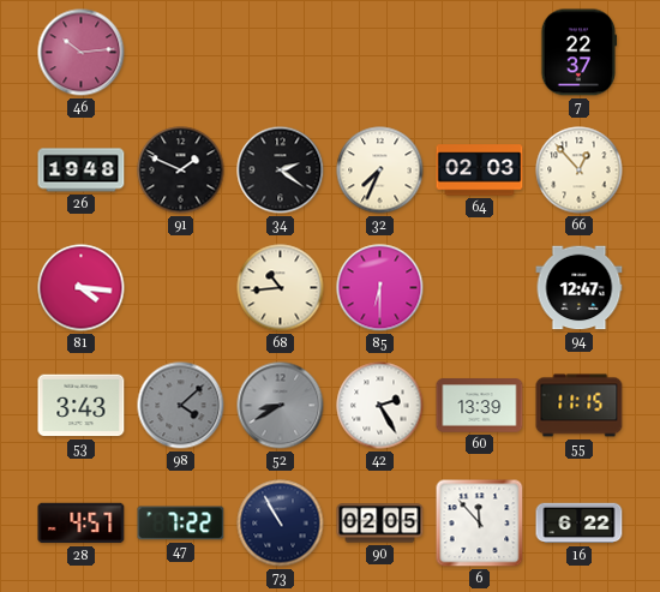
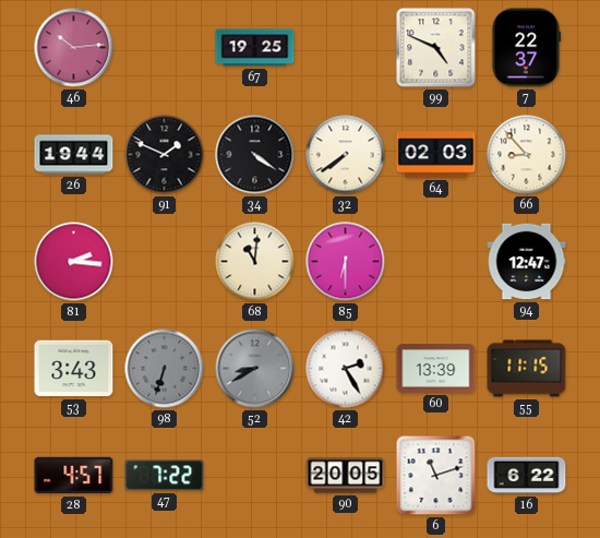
67: none -> 19:25
99: none -> 4:49
26: 19:48 -> 19:44
34: 2:21 -> 4:21
32: 7:34 -> 7:39
66: 12:53 -> 8:53
81: 4:16 -> 2:16
68: 10:44 -> 11:01
98: 4:08 -> 6:33
73: 10:55 -> none
90: 02:05 -> 20:05
6: 11:53 -> 11:12
